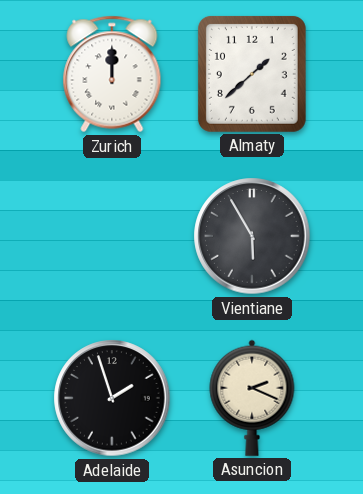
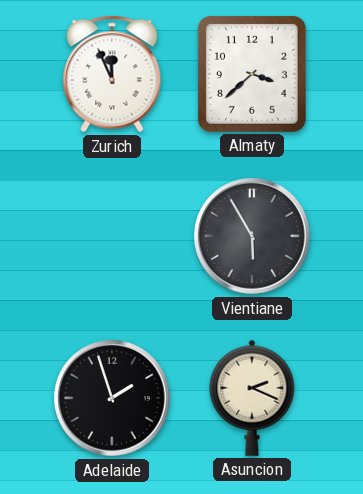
Zurich: 12:00 -> 11:56
Almaty: 1:38 -> 3:38
